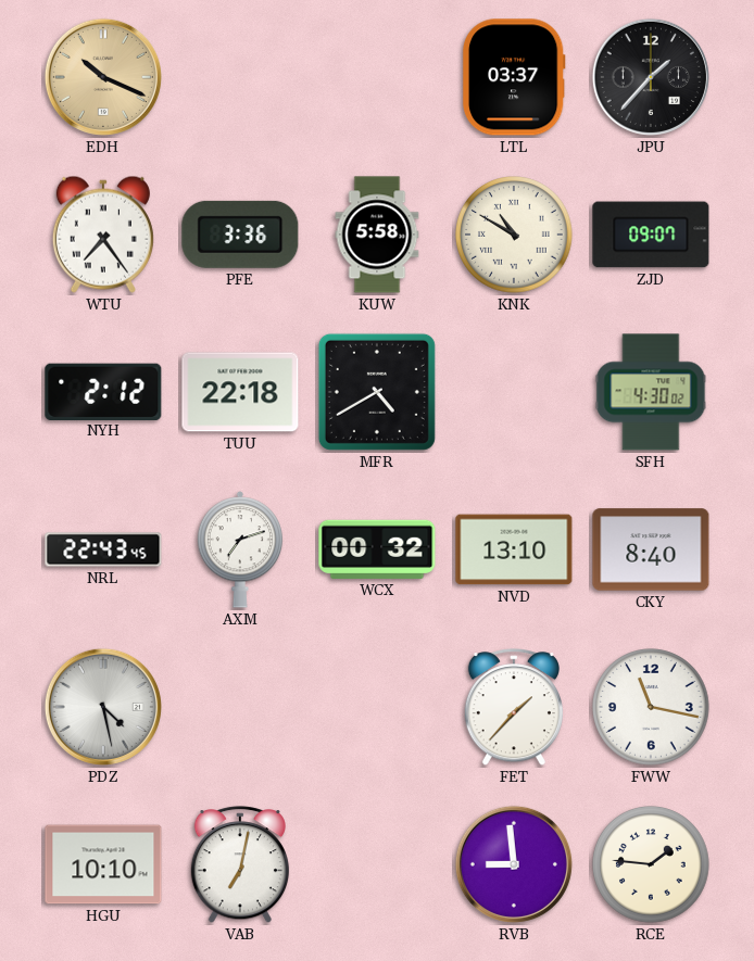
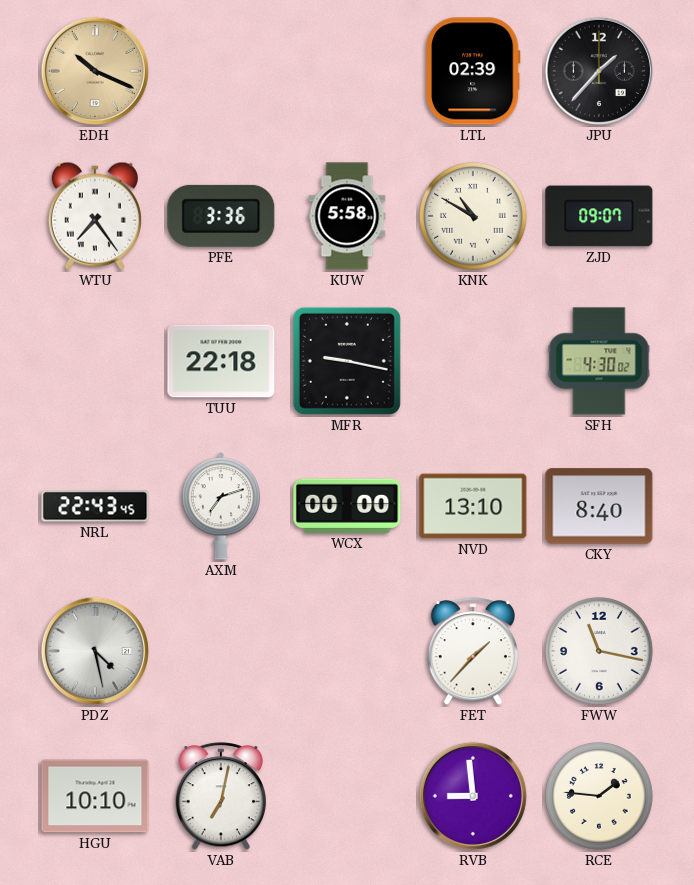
LTL: 03:37 -> 02:39
NYH: 2:12 -> none
MFR: 4:40 -> 9:17
WCX: 00:32 -> 00:00
